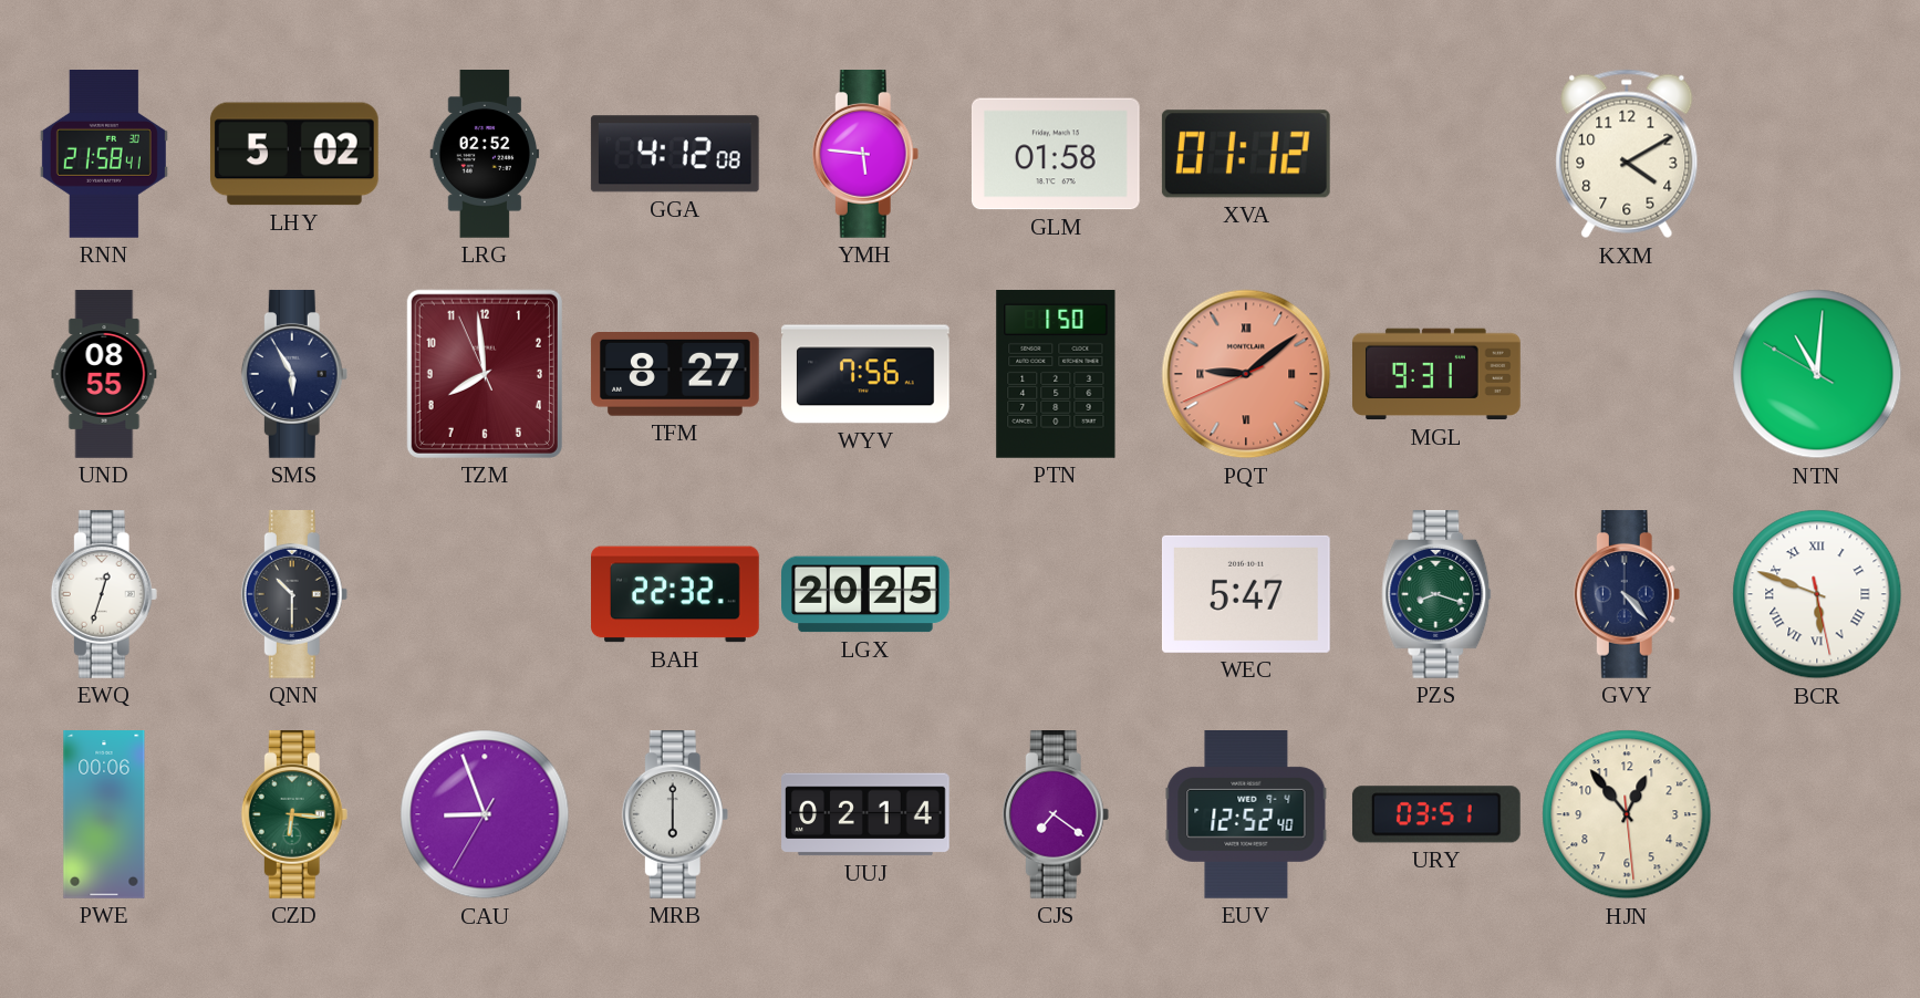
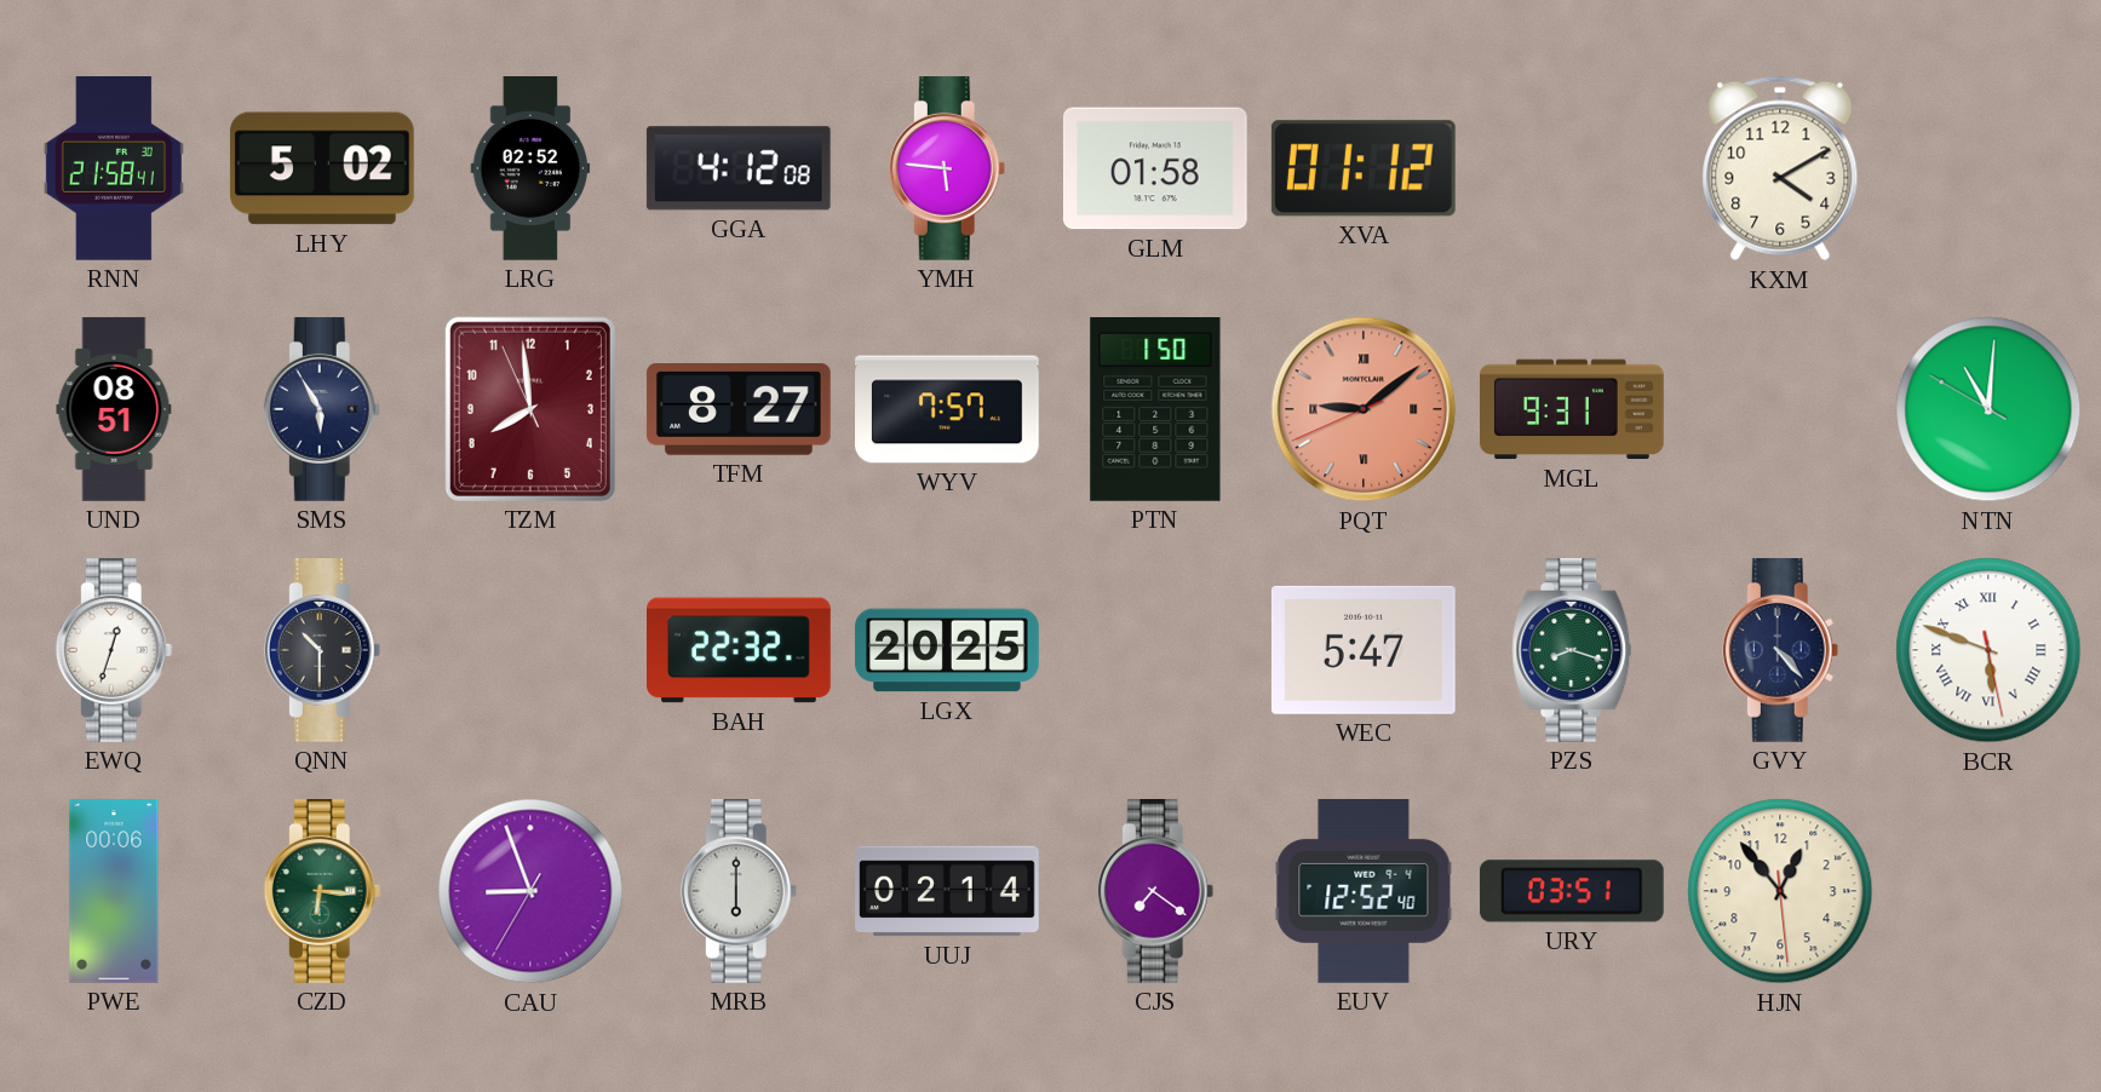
UND: 08:55 -> 08:51
WYV: 7:56 -> 7:57
